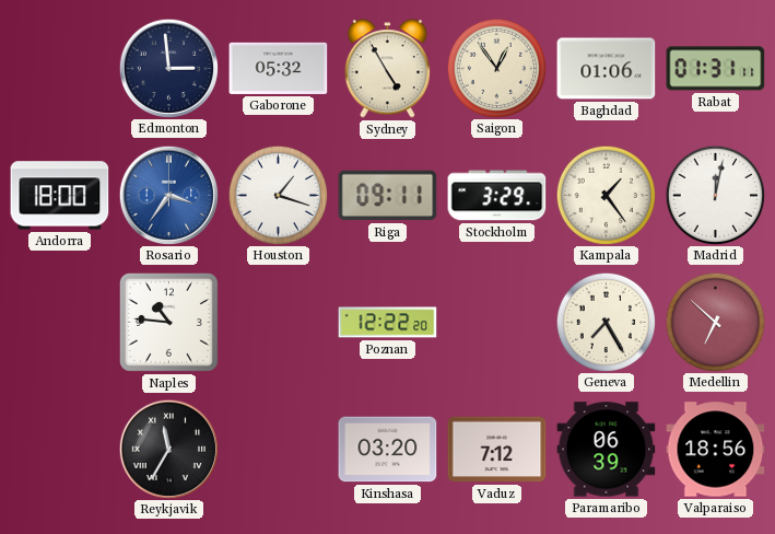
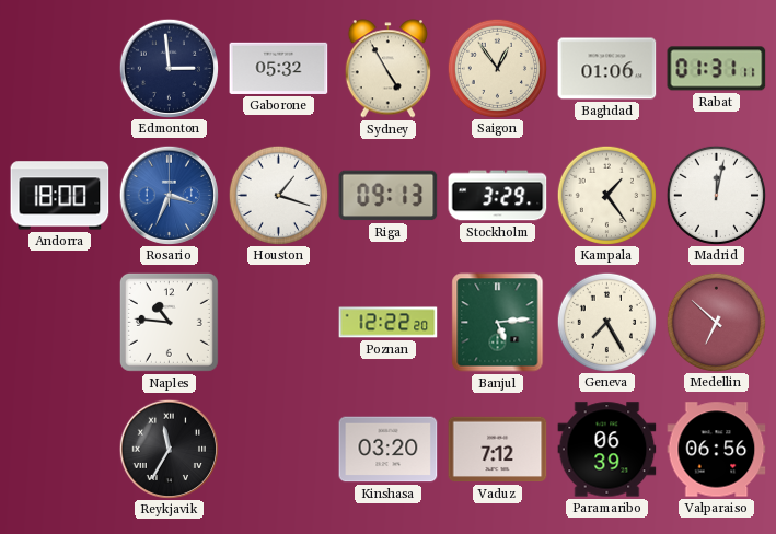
Rosario: 3:36 -> 3:34
Riga: 09:11 -> 09:13
Banjul: none -> 5:14
Valparaiso: 18:56 -> 06:56
